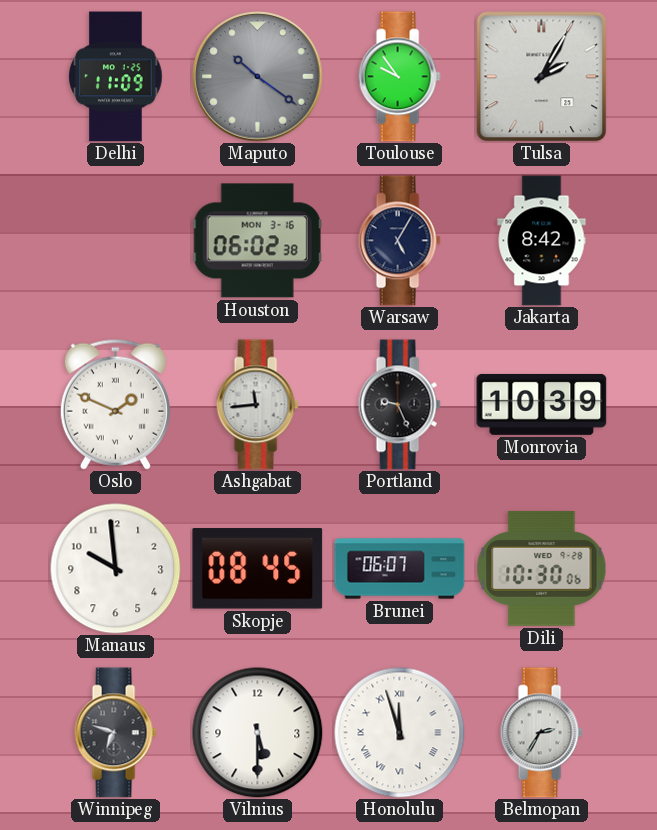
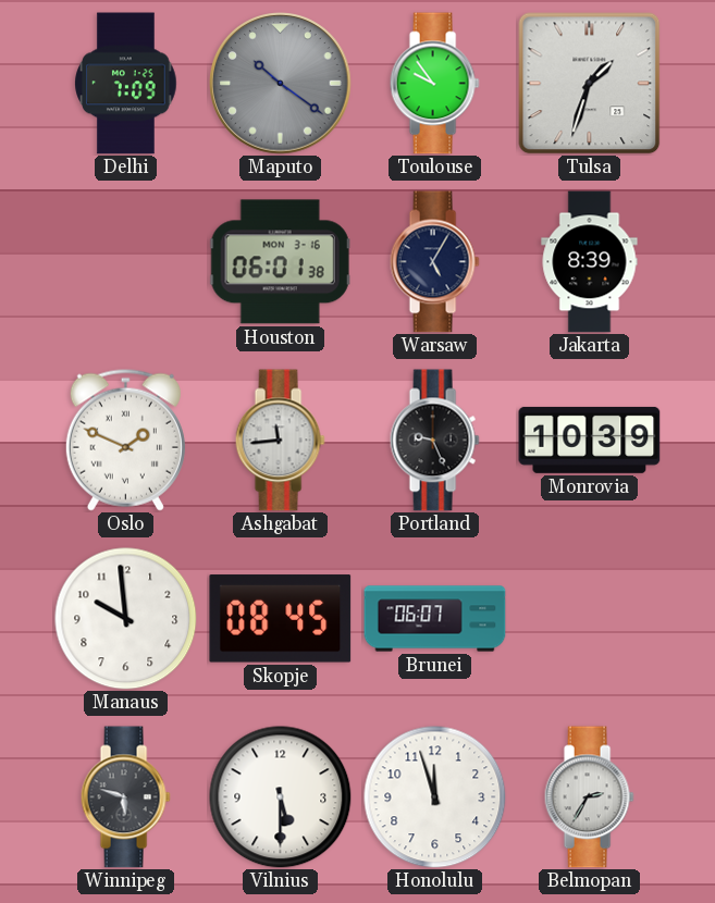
Delhi: 11:09 -> 7:09
Tulsa: 2:05 -> 1:33
Houston: 06:02 -> 06:01
Jakarta: 8:42 -> 8:39
Dili: 10:30 -> none
Winnipeg: 6:48 -> 5:48
Honolulu numerals: Roman -> Arabic
